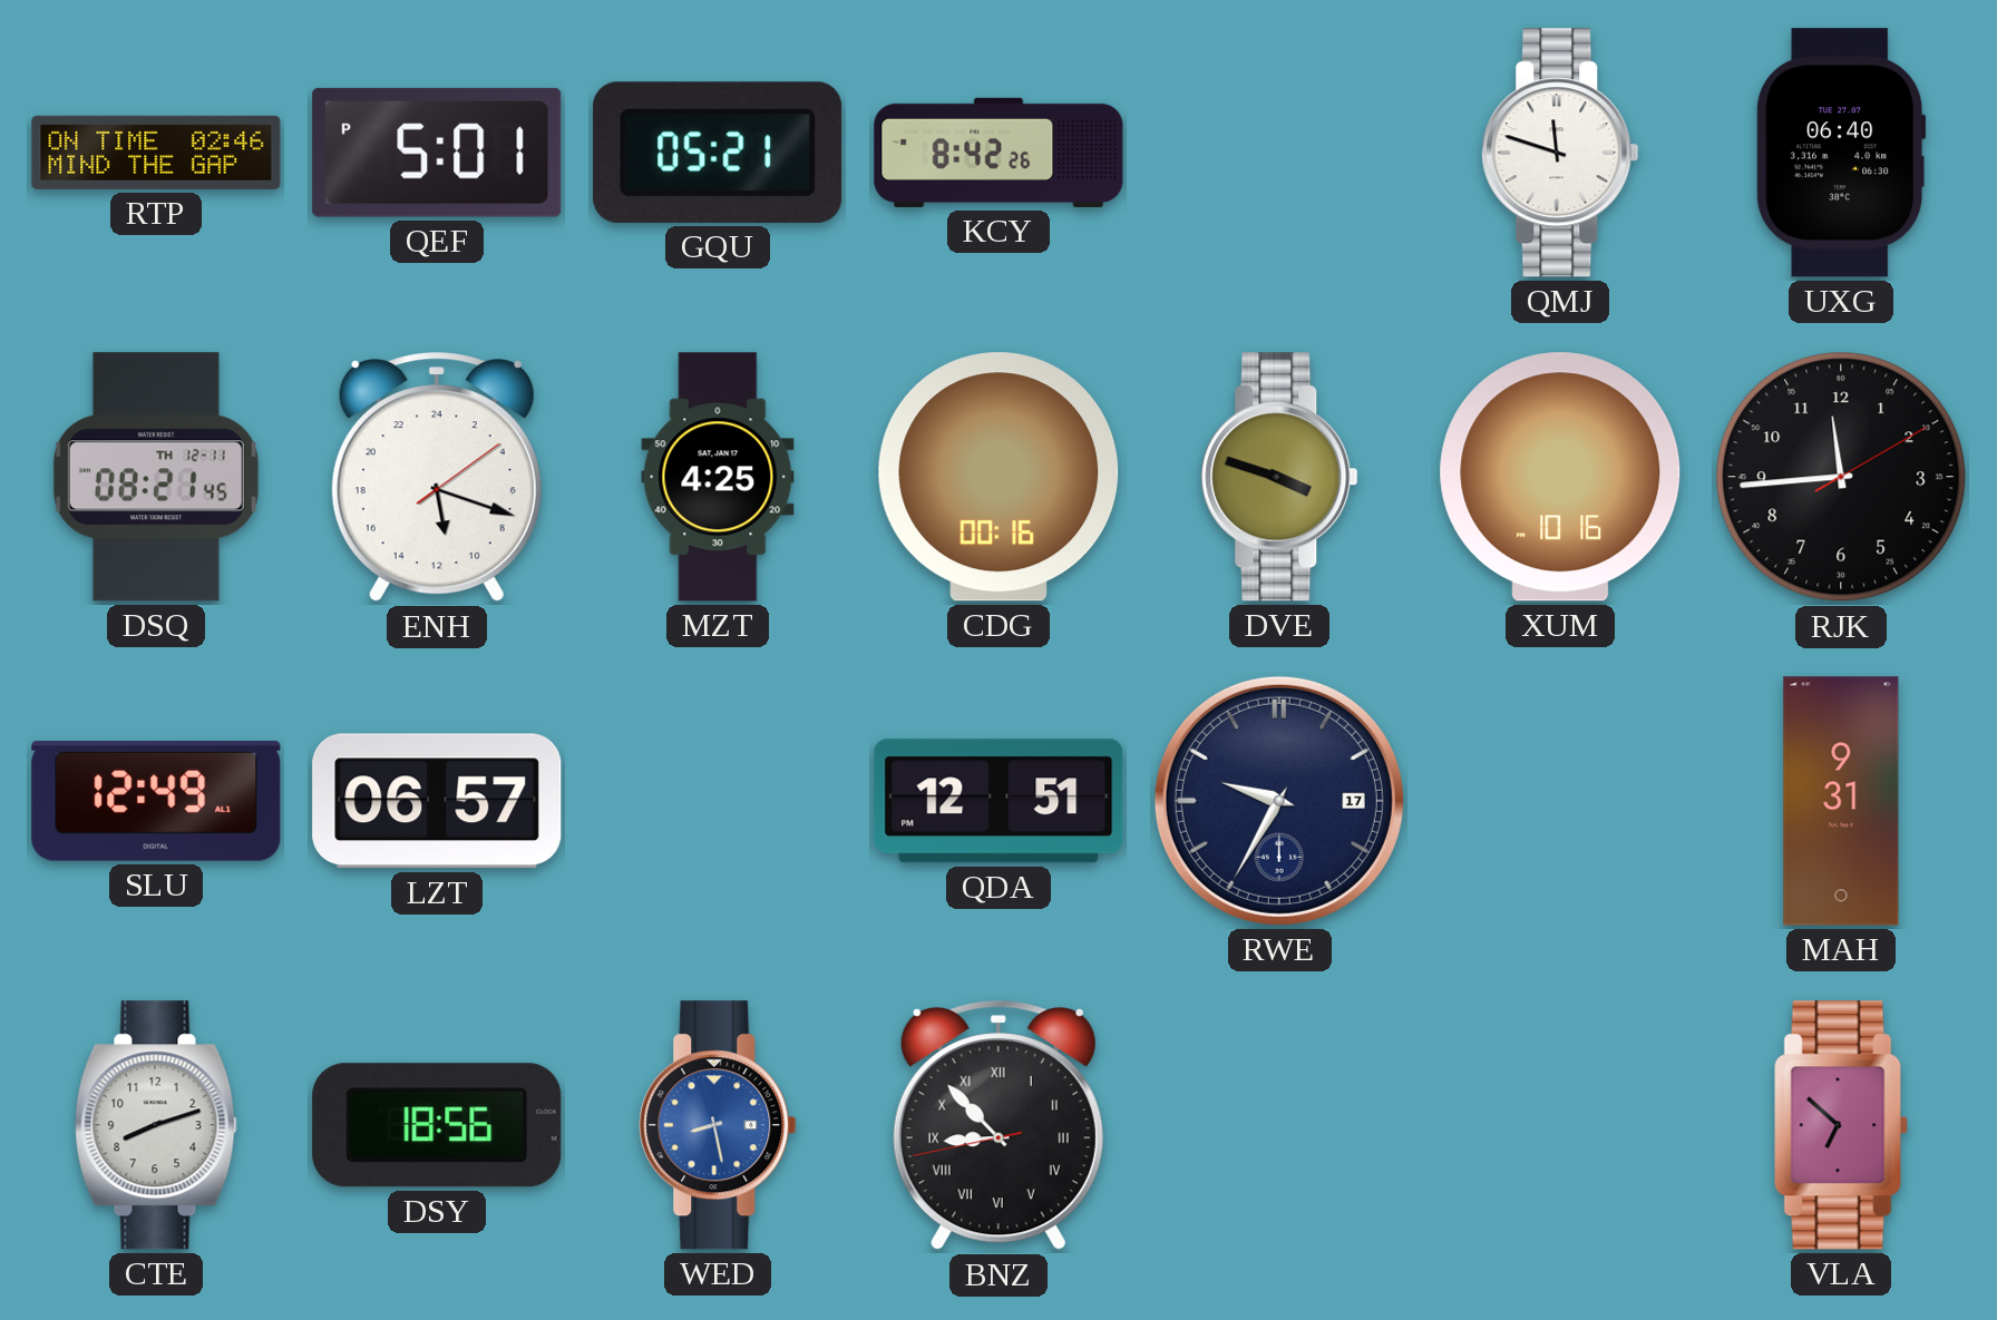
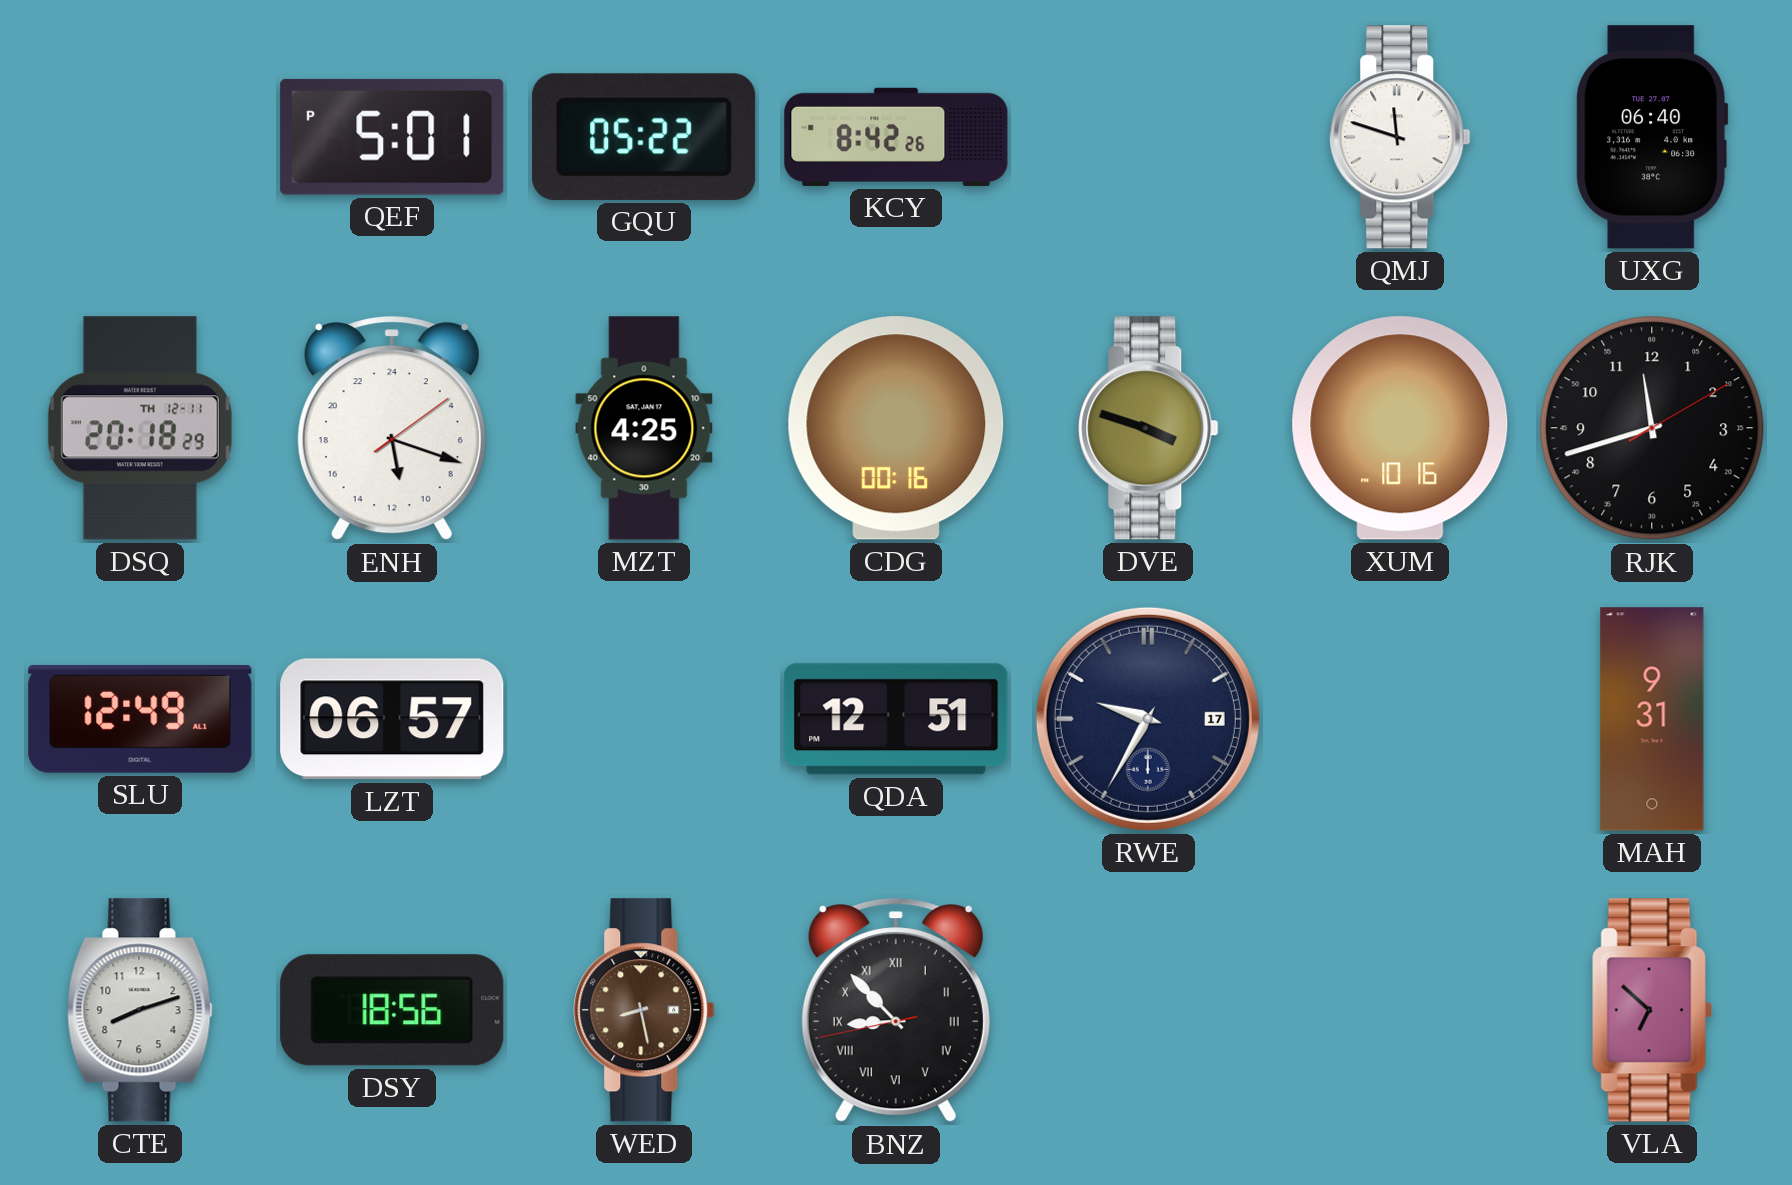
RTP: 02:46 -> none
GQU: 05:21 -> 05:22
DSQ: 08:21 -> 20:18
RJK: 11:44 -> 11:42
WED dial: blue -> brown
